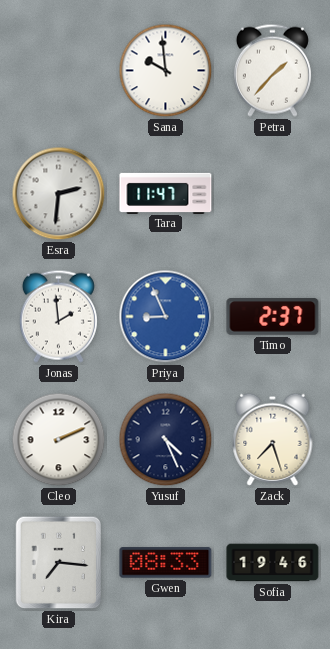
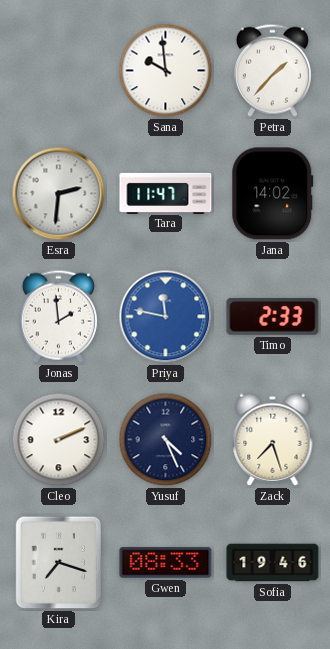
Jana: none -> 14:02
Priya: 8:56 -> 11:47
Timo: 2:37 -> 2:33
Kira: 7:16 -> 7:18
